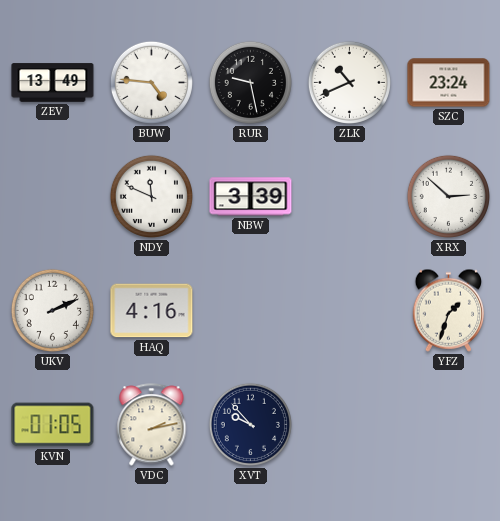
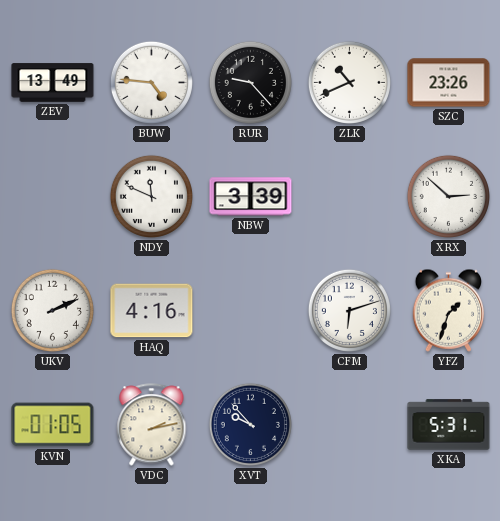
RUR: 9:28 -> 9:23
SZC: 23:24 -> 23:26
CFM: none -> 6:12
XKA: none -> 5:31
